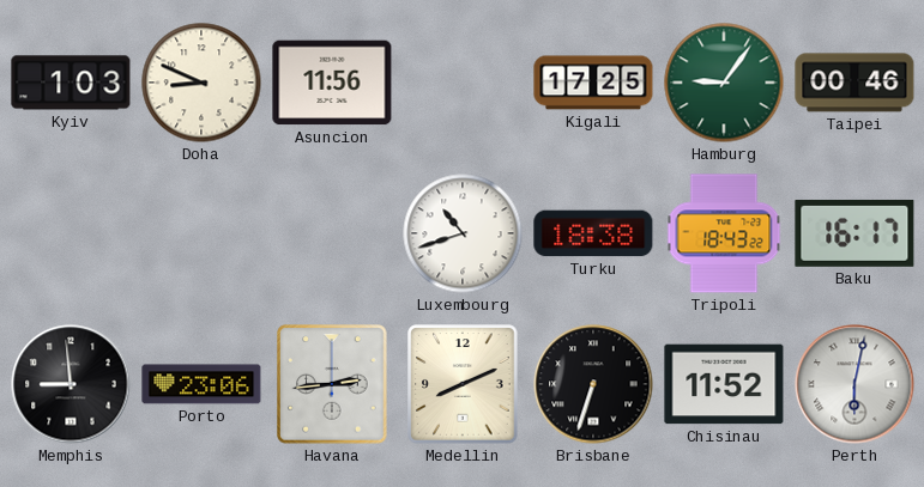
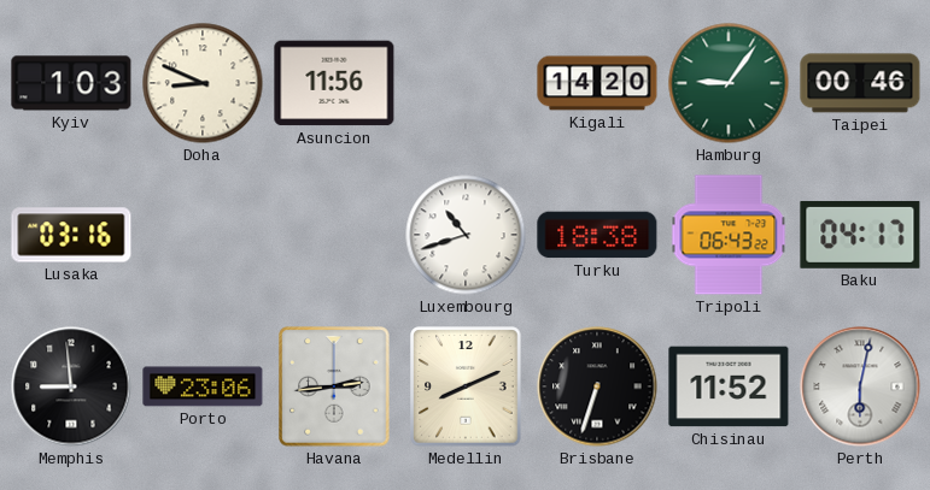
Kigali: 17:25 -> 14:20
Lusaka: none -> 03:16
Tripoli: 18:43 -> 06:43
Baku: 16:17 -> 04:17
